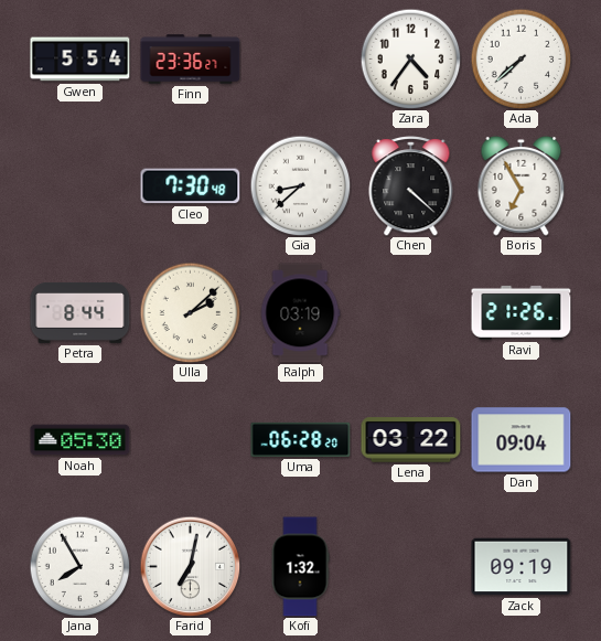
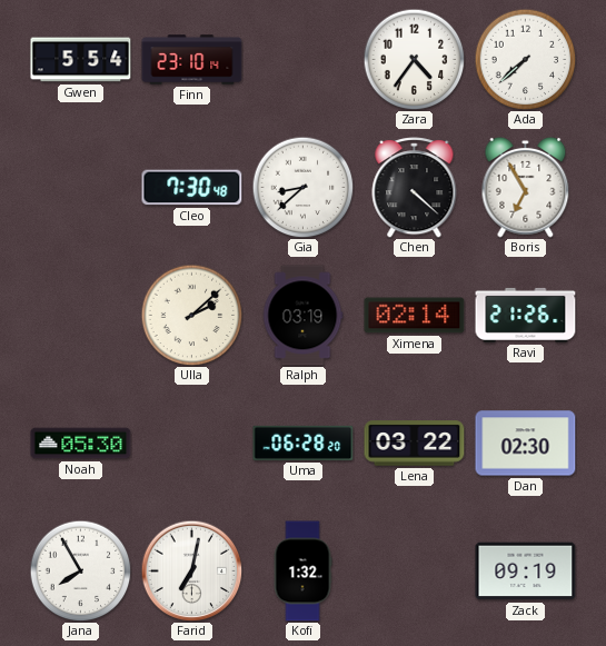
Finn: 23:36 -> 23:10
Petra: 8:44 -> none
Ximena: none -> 02:14
Dan: 09:04 -> 02:30
